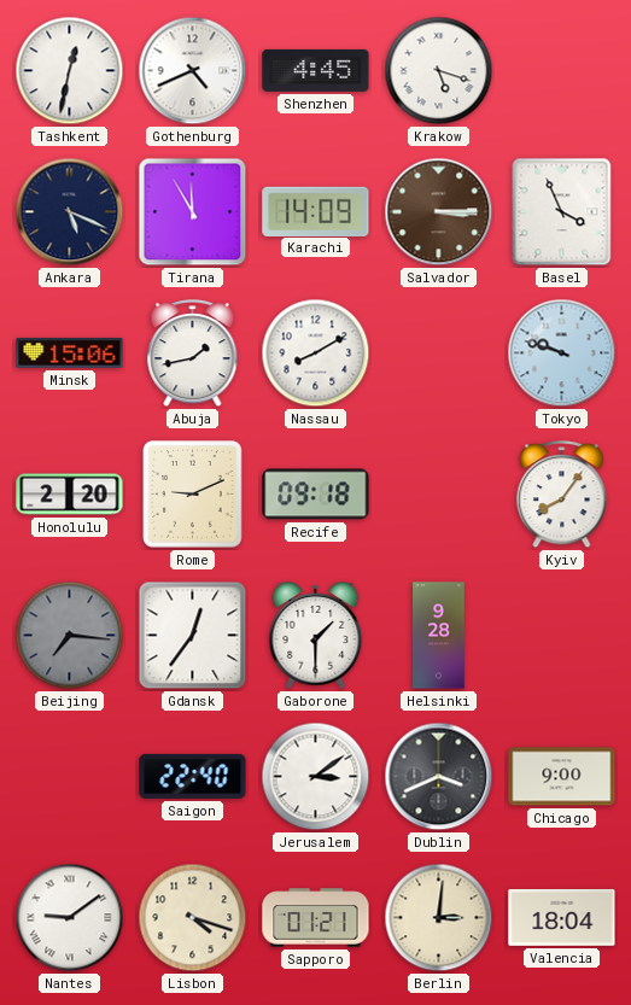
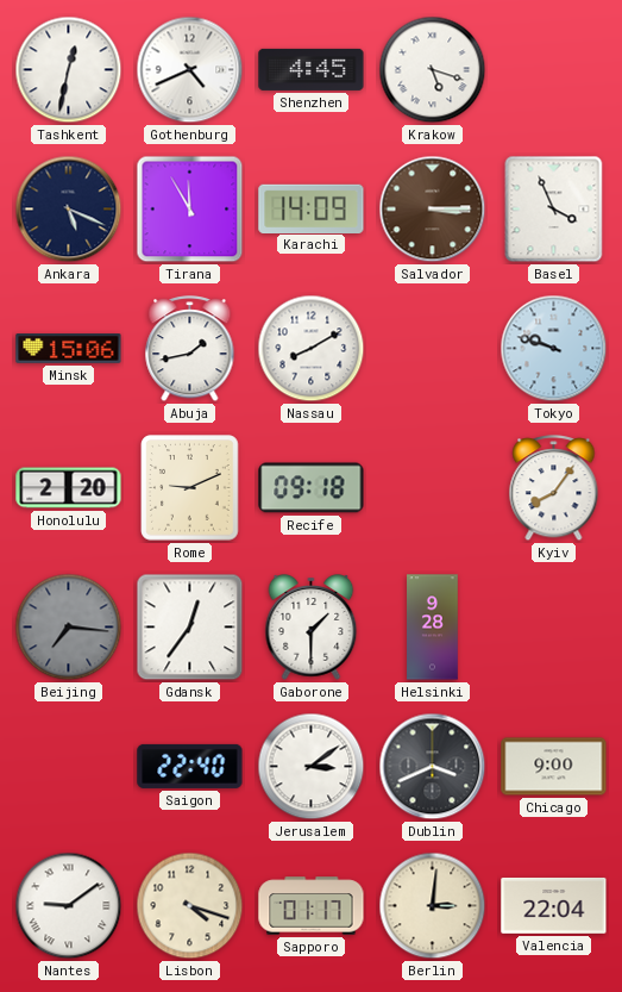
Sapporo: 01:21 -> 01:17
Valencia: 18:04 -> 22:04
